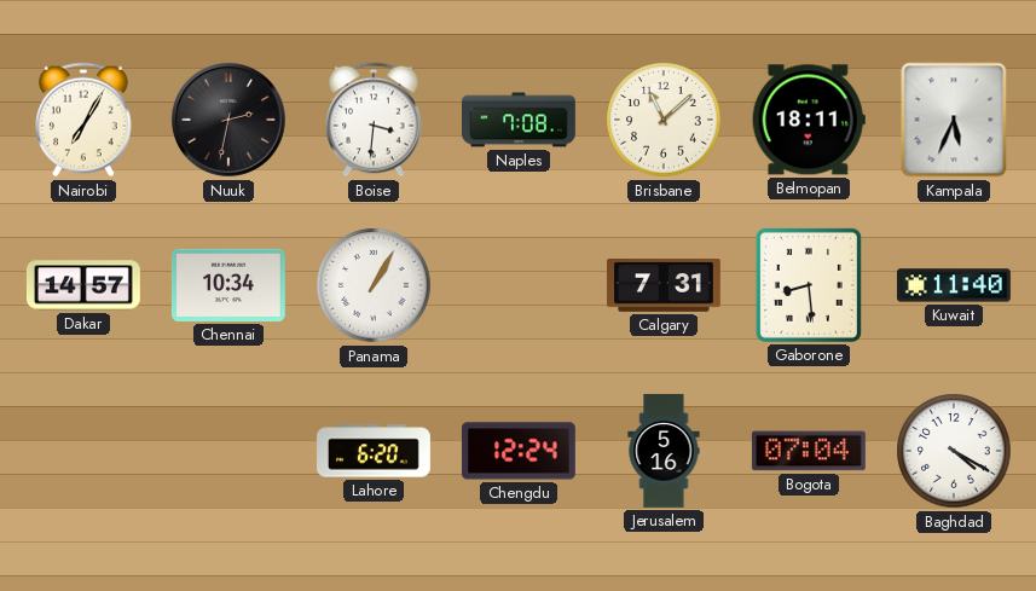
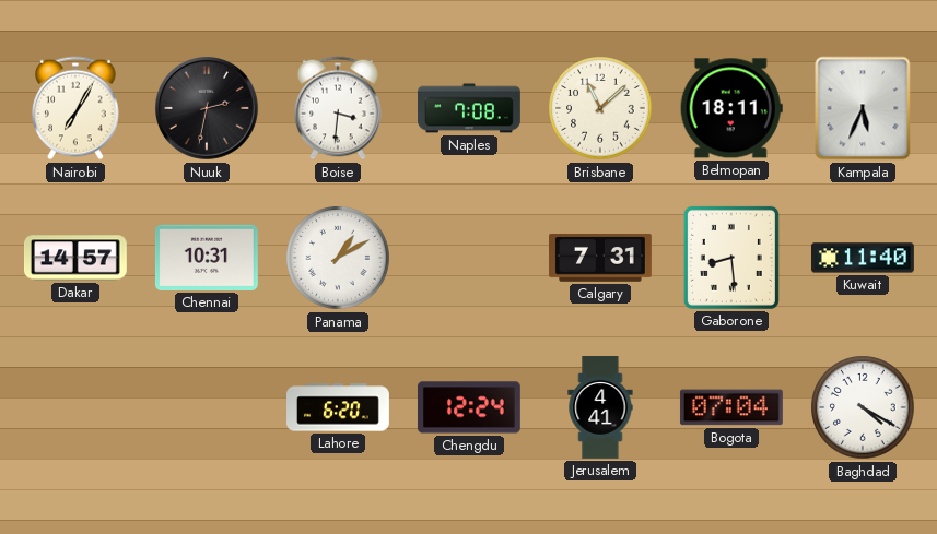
Chennai: 10:34 -> 10:31
Panama: 1:05 -> 1:10
Jerusalem: 5:16 -> 4:41
